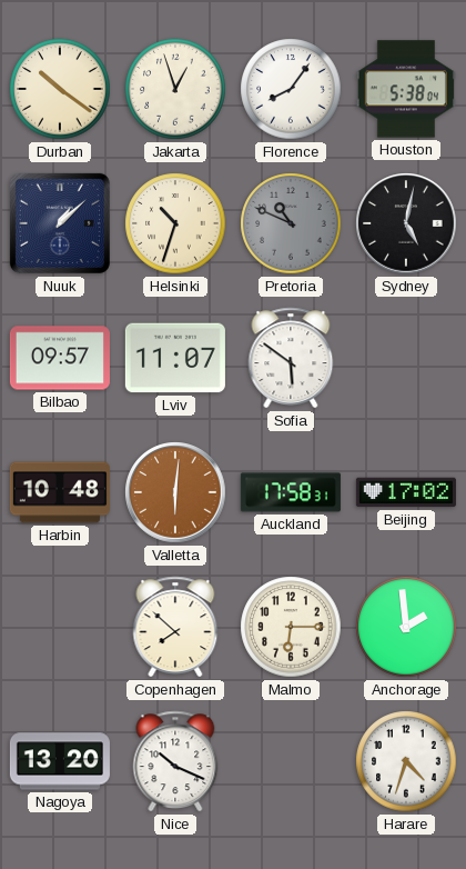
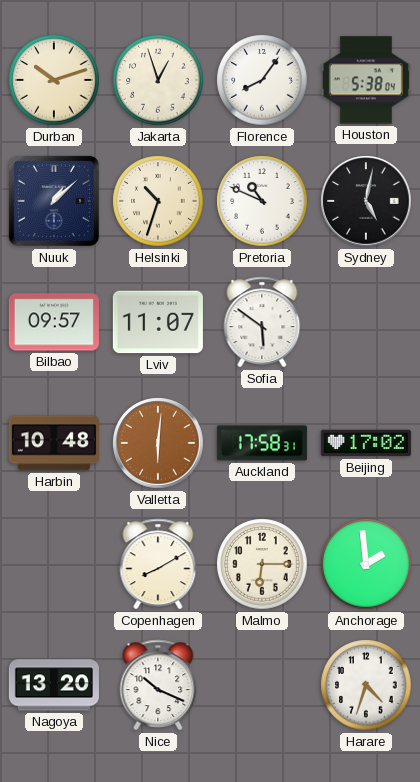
Durban: 10:21 -> 10:12
Pretoria dial: grey -> white
Copenhagen: 7:52 -> 8:10
